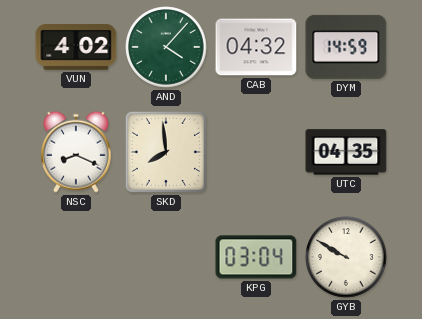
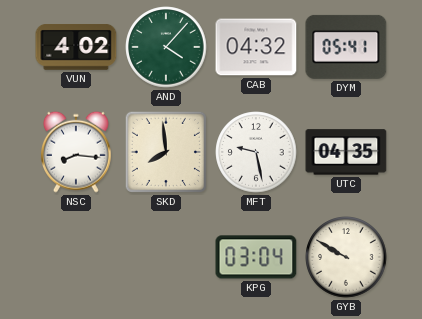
DYM: 14:59 -> 05:41
NSC: 8:19 -> 8:16
MFT: none -> 9:28
